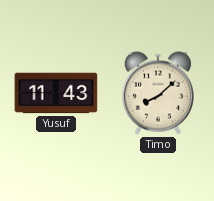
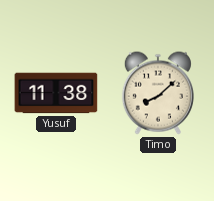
Yusuf: 11:43 -> 11:38
